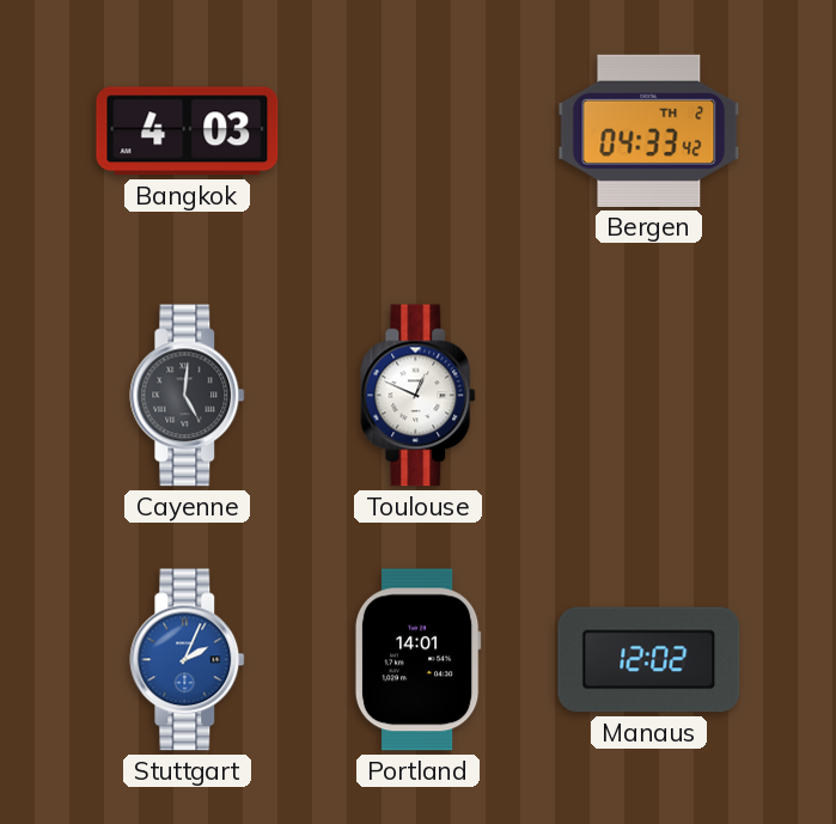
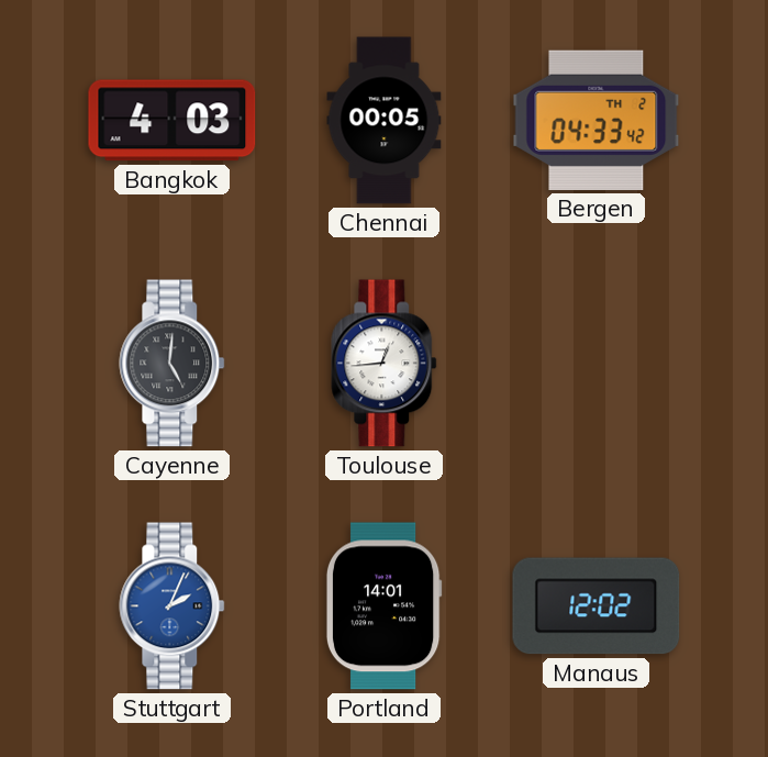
Chennai: none -> 00:05
Toulouse: 12:49 -> 12:44
